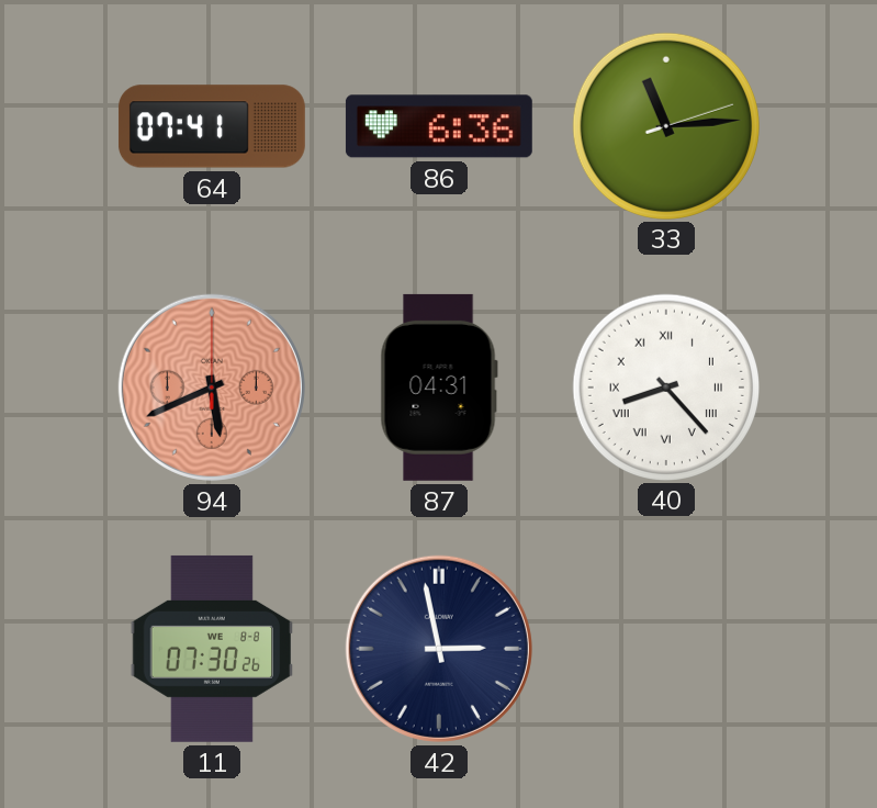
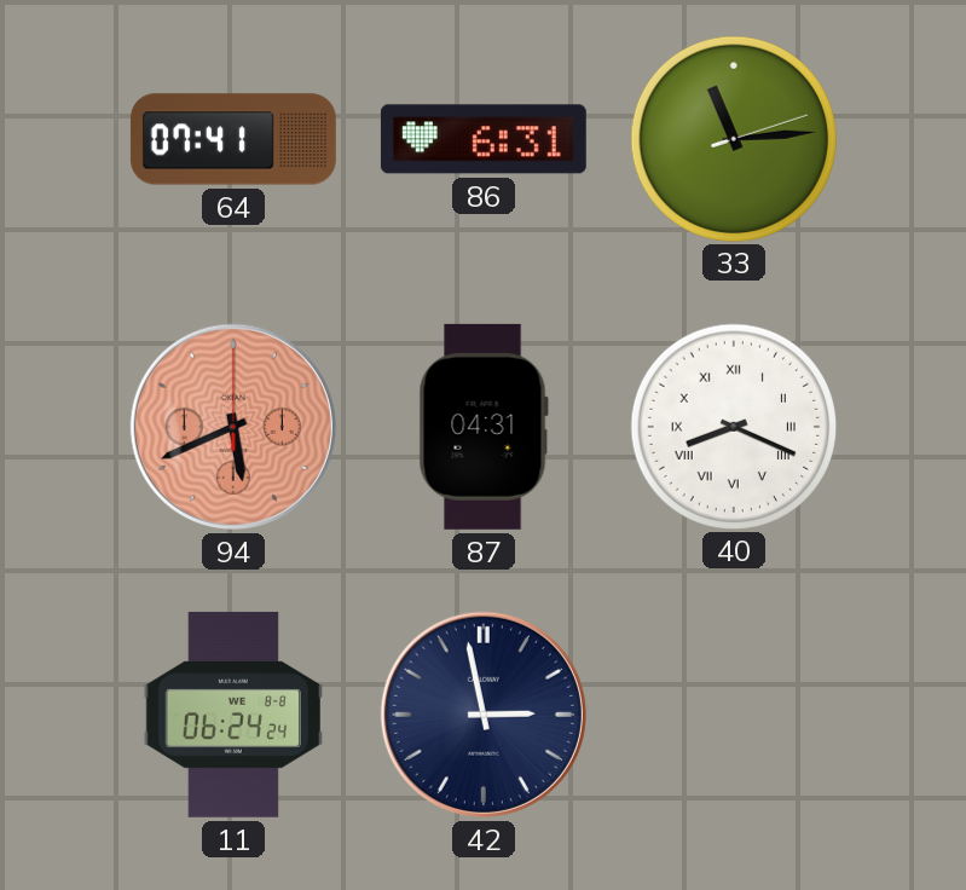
86: 6:36 -> 6:31
40: 8:23 -> 8:19
11: 07:30 -> 06:24
